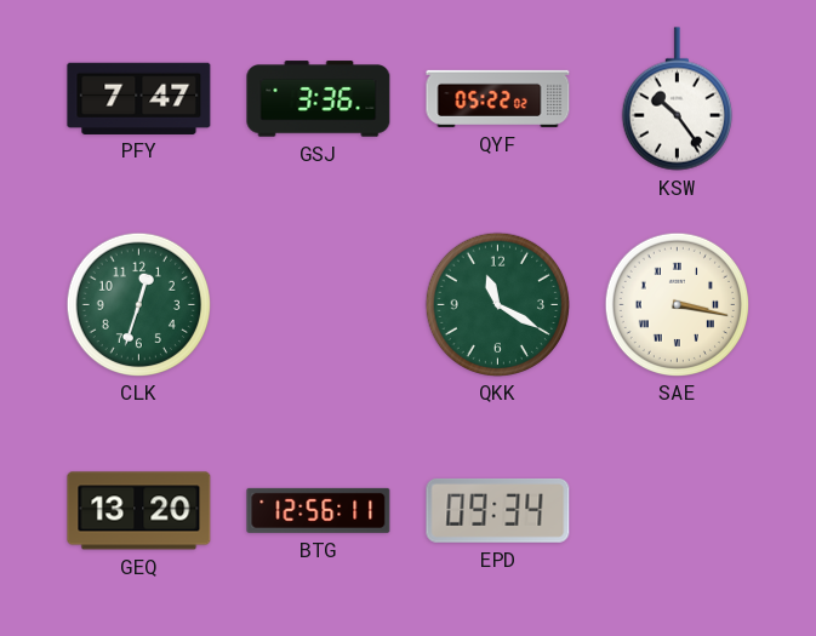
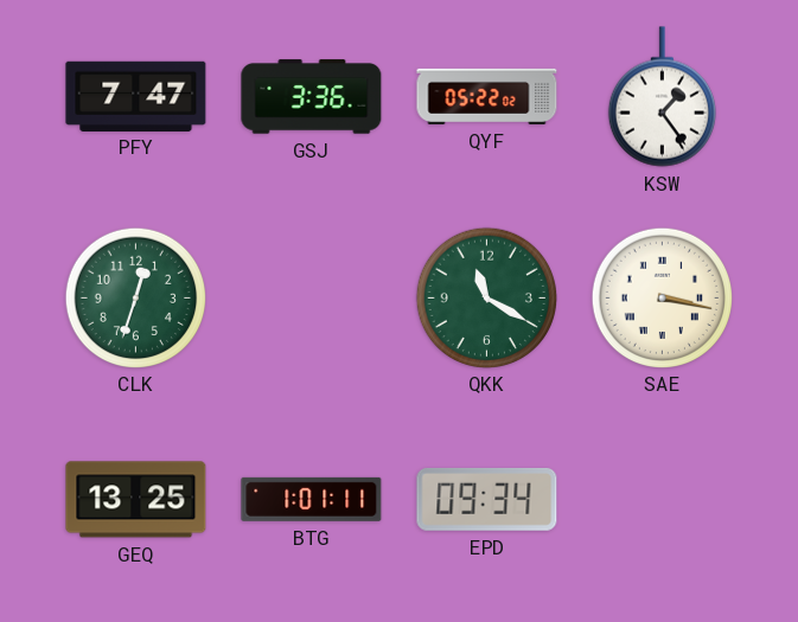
KSW: 10:24 -> 1:24
GEQ: 13:20 -> 13:25
BTG: 12:56 -> 1:01
